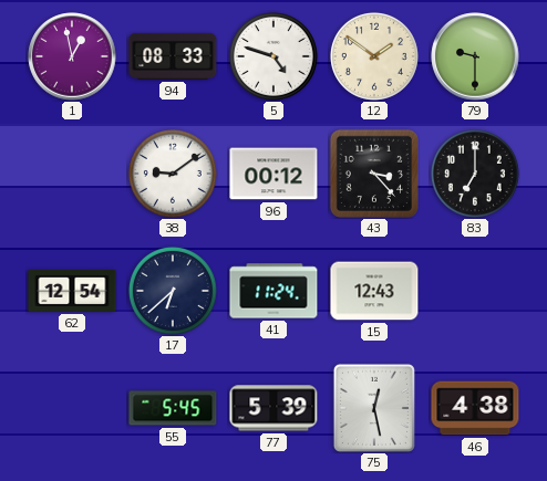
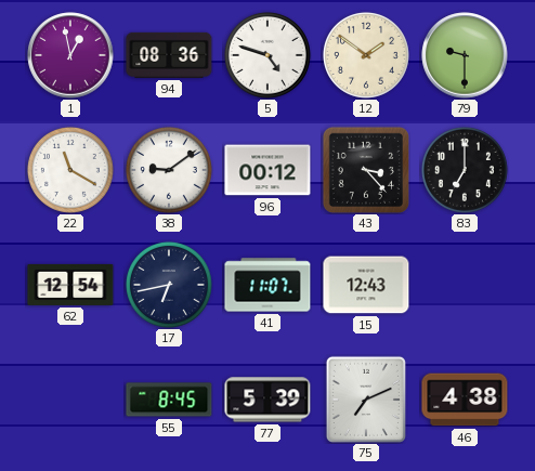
94: 08:33 -> 08:36
22: none -> 11:20
17: 6:38 -> 6:43
41: 11:24 -> 11:07
55: 5:45 -> 8:45
75: 12:28 -> 7:11
